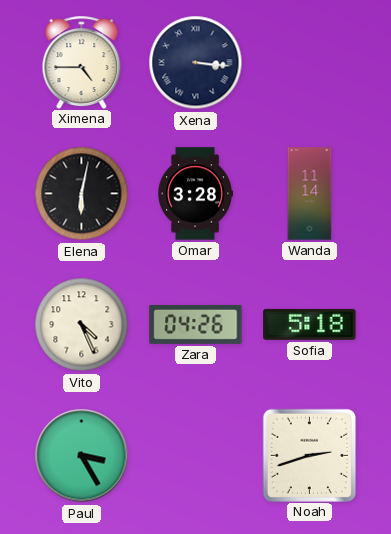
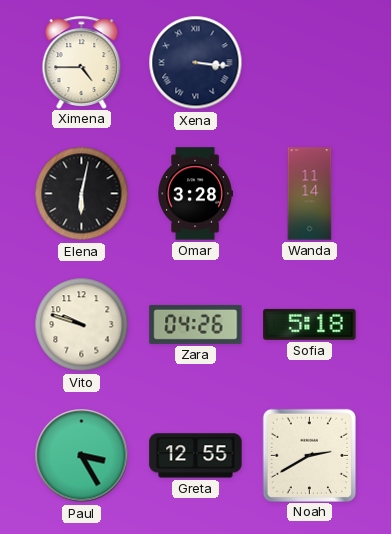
Vito: 4:26 -> 9:48
Greta: none -> 12:55
Noah: 2:42 -> 2:40
